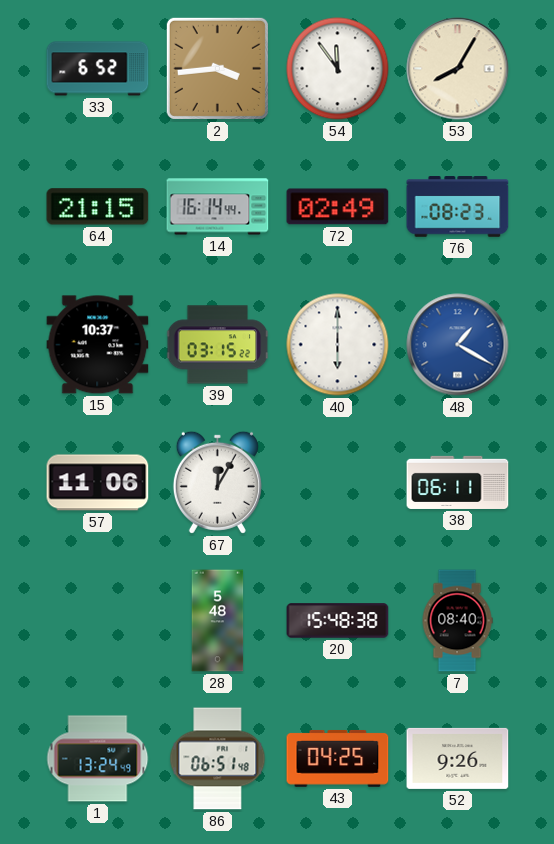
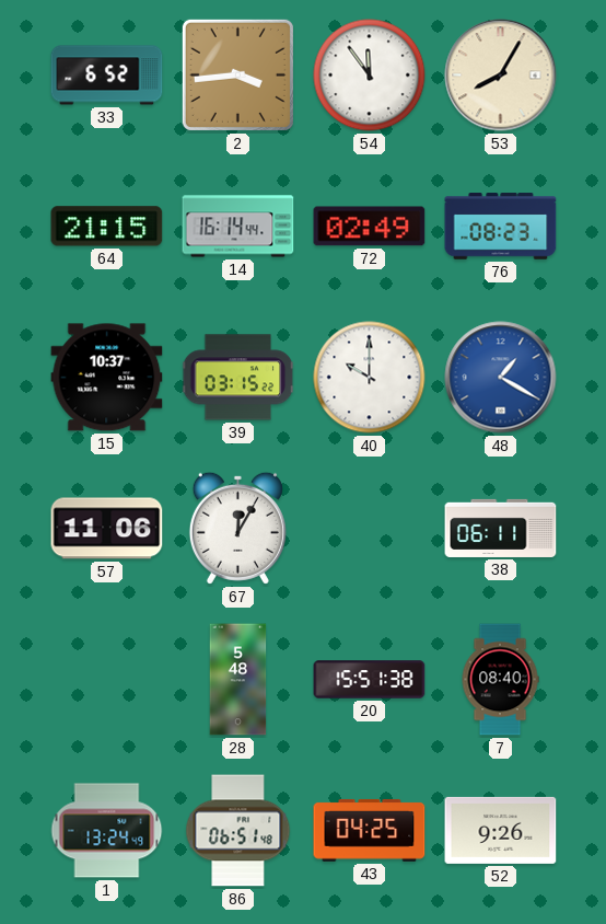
40: 6:00 -> 10:00
20: 15:48 -> 15:51
